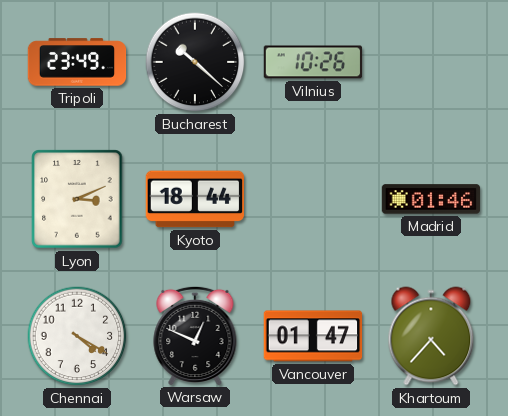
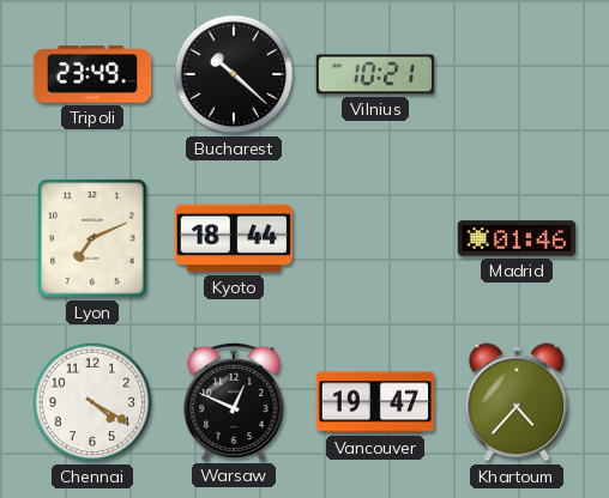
Vilnius: 10:26 -> 10:21
Lyon: 3:11 -> 7:11
Vancouver: 01:47 -> 19:47
